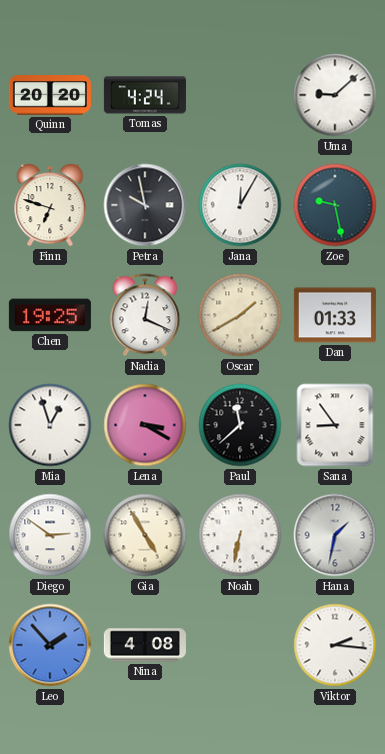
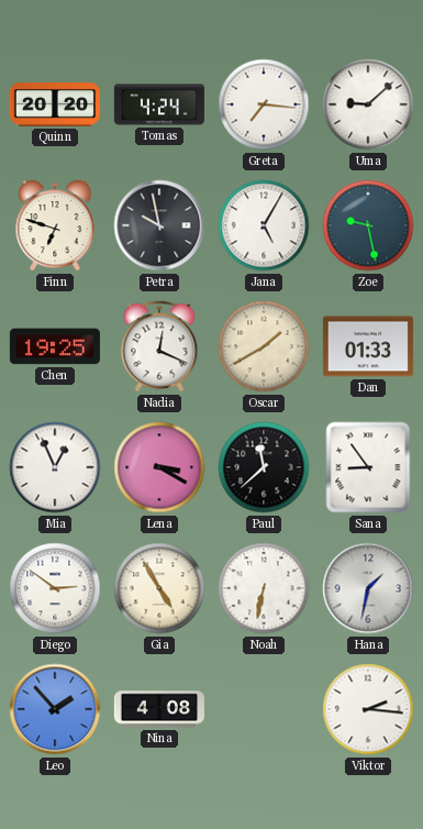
Greta: none -> 7:16
Jana: 12:05 -> 5:05
Mia: 12:57 -> 12:56
